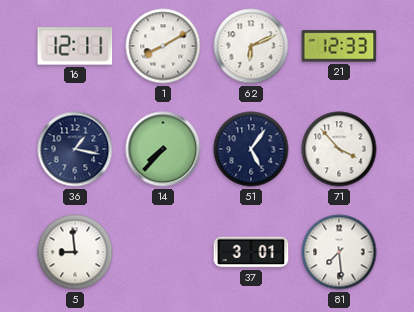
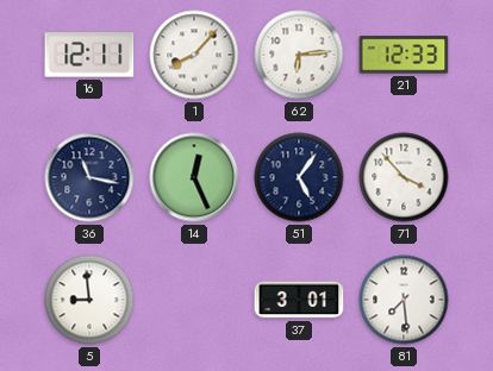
1: 8:10 -> 8:07
62: 6:11 -> 6:14
36: 1:17 -> 11:17
14: 7:37 -> 12:26
